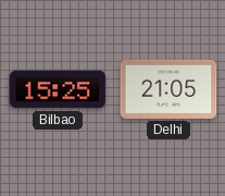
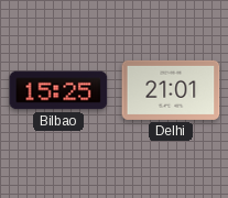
Delhi: 21:05 -> 21:01
